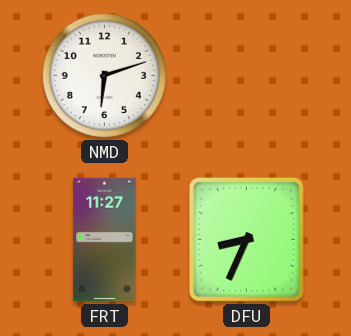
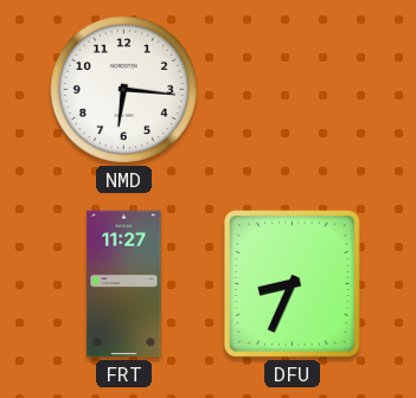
NMD: 6:12 -> 6:16
